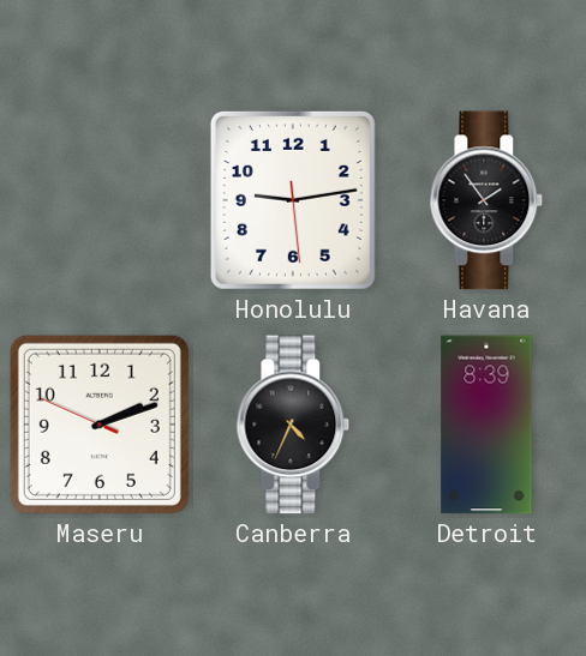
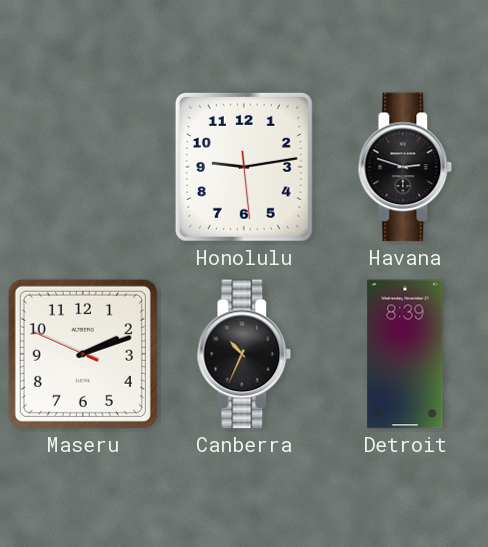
Havana: 1:54 -> 2:48
Canberra: 4:34 -> 10:34
